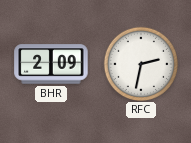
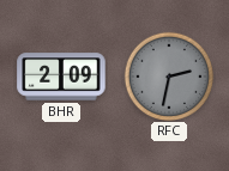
RFC dial: white -> grey
